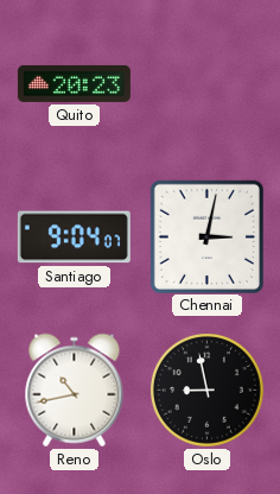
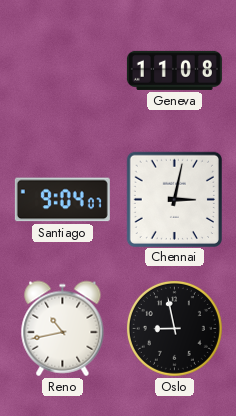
Quito: 20:23 -> none
Geneva: none -> 11:08
